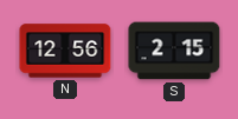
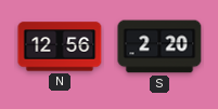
S: 2:15 -> 2:20
